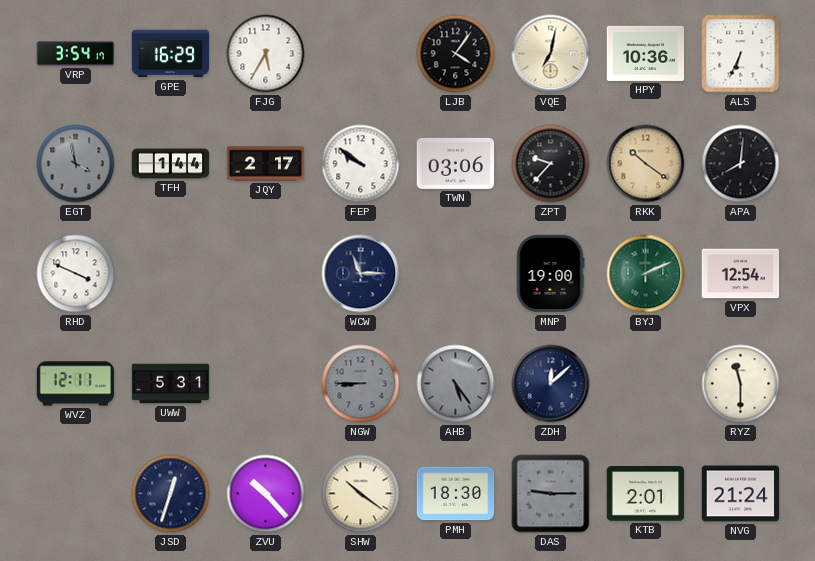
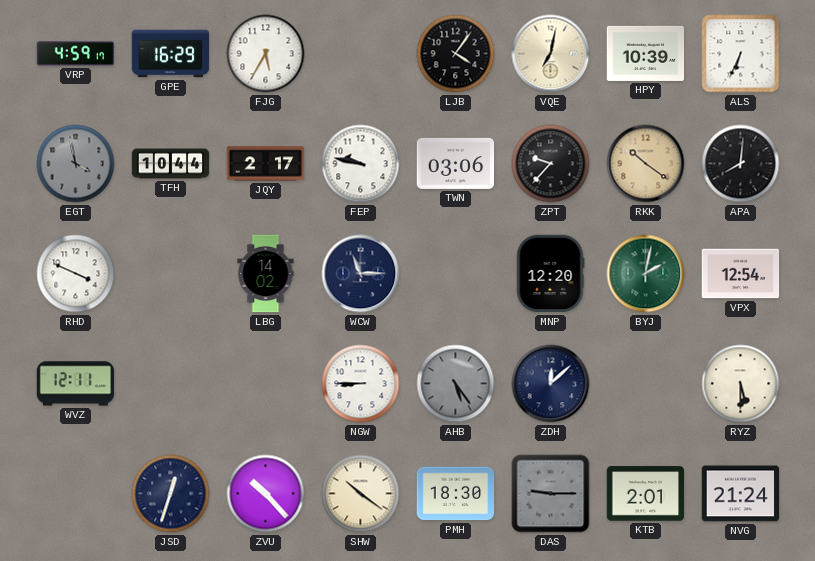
VRP: 3:54 -> 4:59
HPY: 10:36 -> 10:39
TFH: 1:44 -> 10:44
FEP: 9:51 -> 9:47
LBG: none -> 14:02
MNP: 19:00 -> 12:20
BYJ: 2:11 -> 2:02
UWW: 5:31 -> none
NGW dial: grey -> white
RYZ: 11:30 -> 5:30
